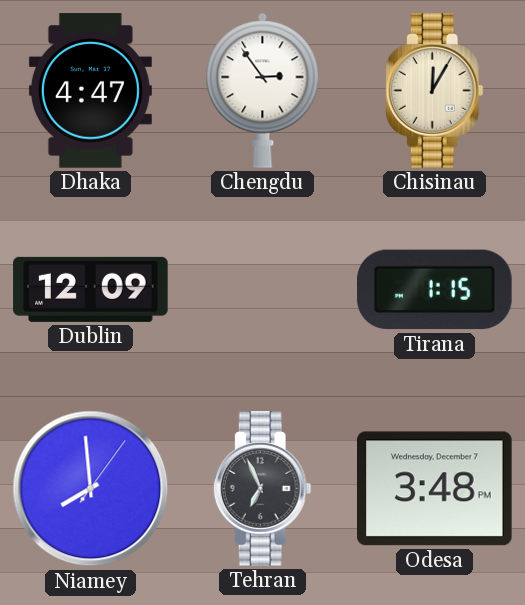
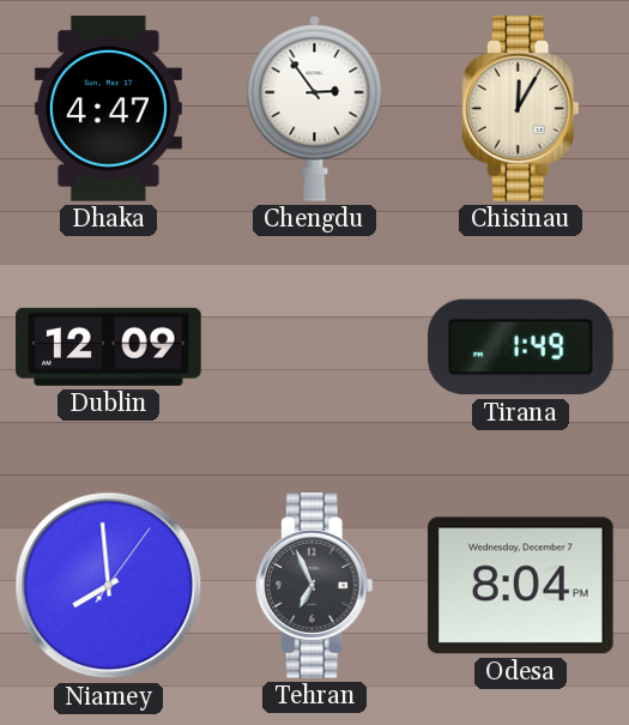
Tirana: 1:15 -> 1:49
Odesa: 3:48 -> 8:04
